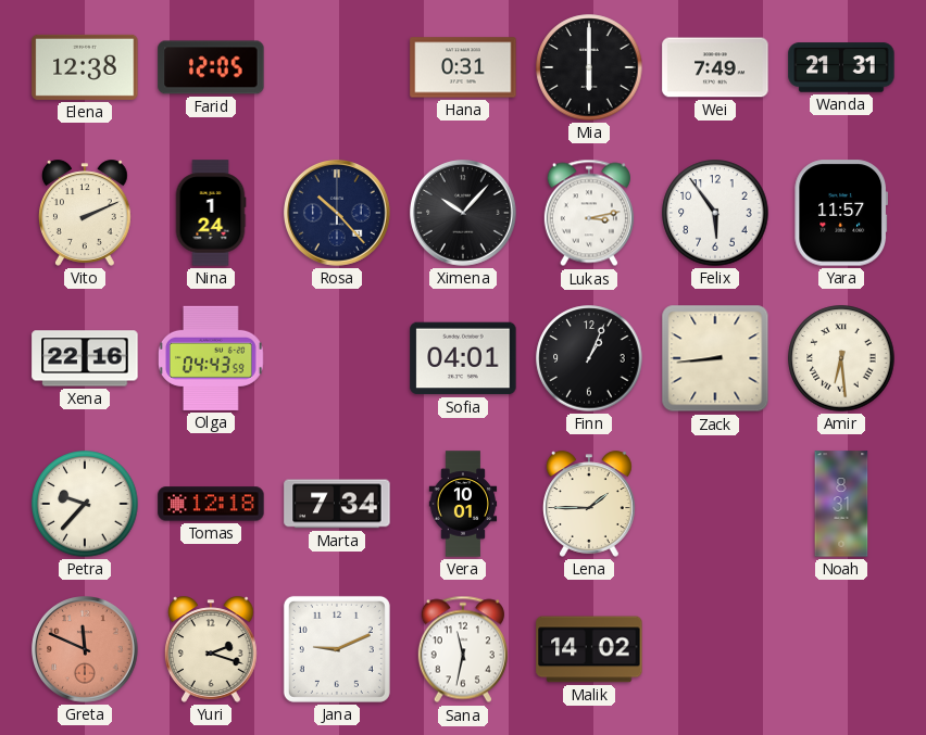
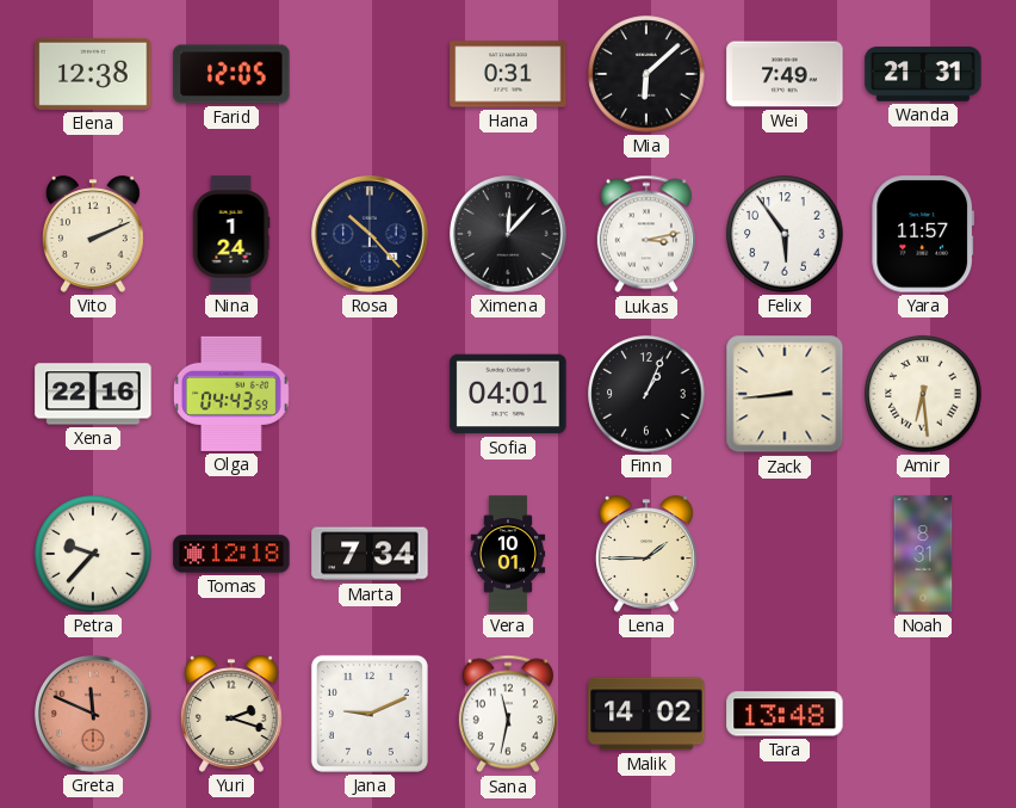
Mia: 6:00 -> 6:08
Ximena: 10:07 -> 12:07
Tara: none -> 13:48
